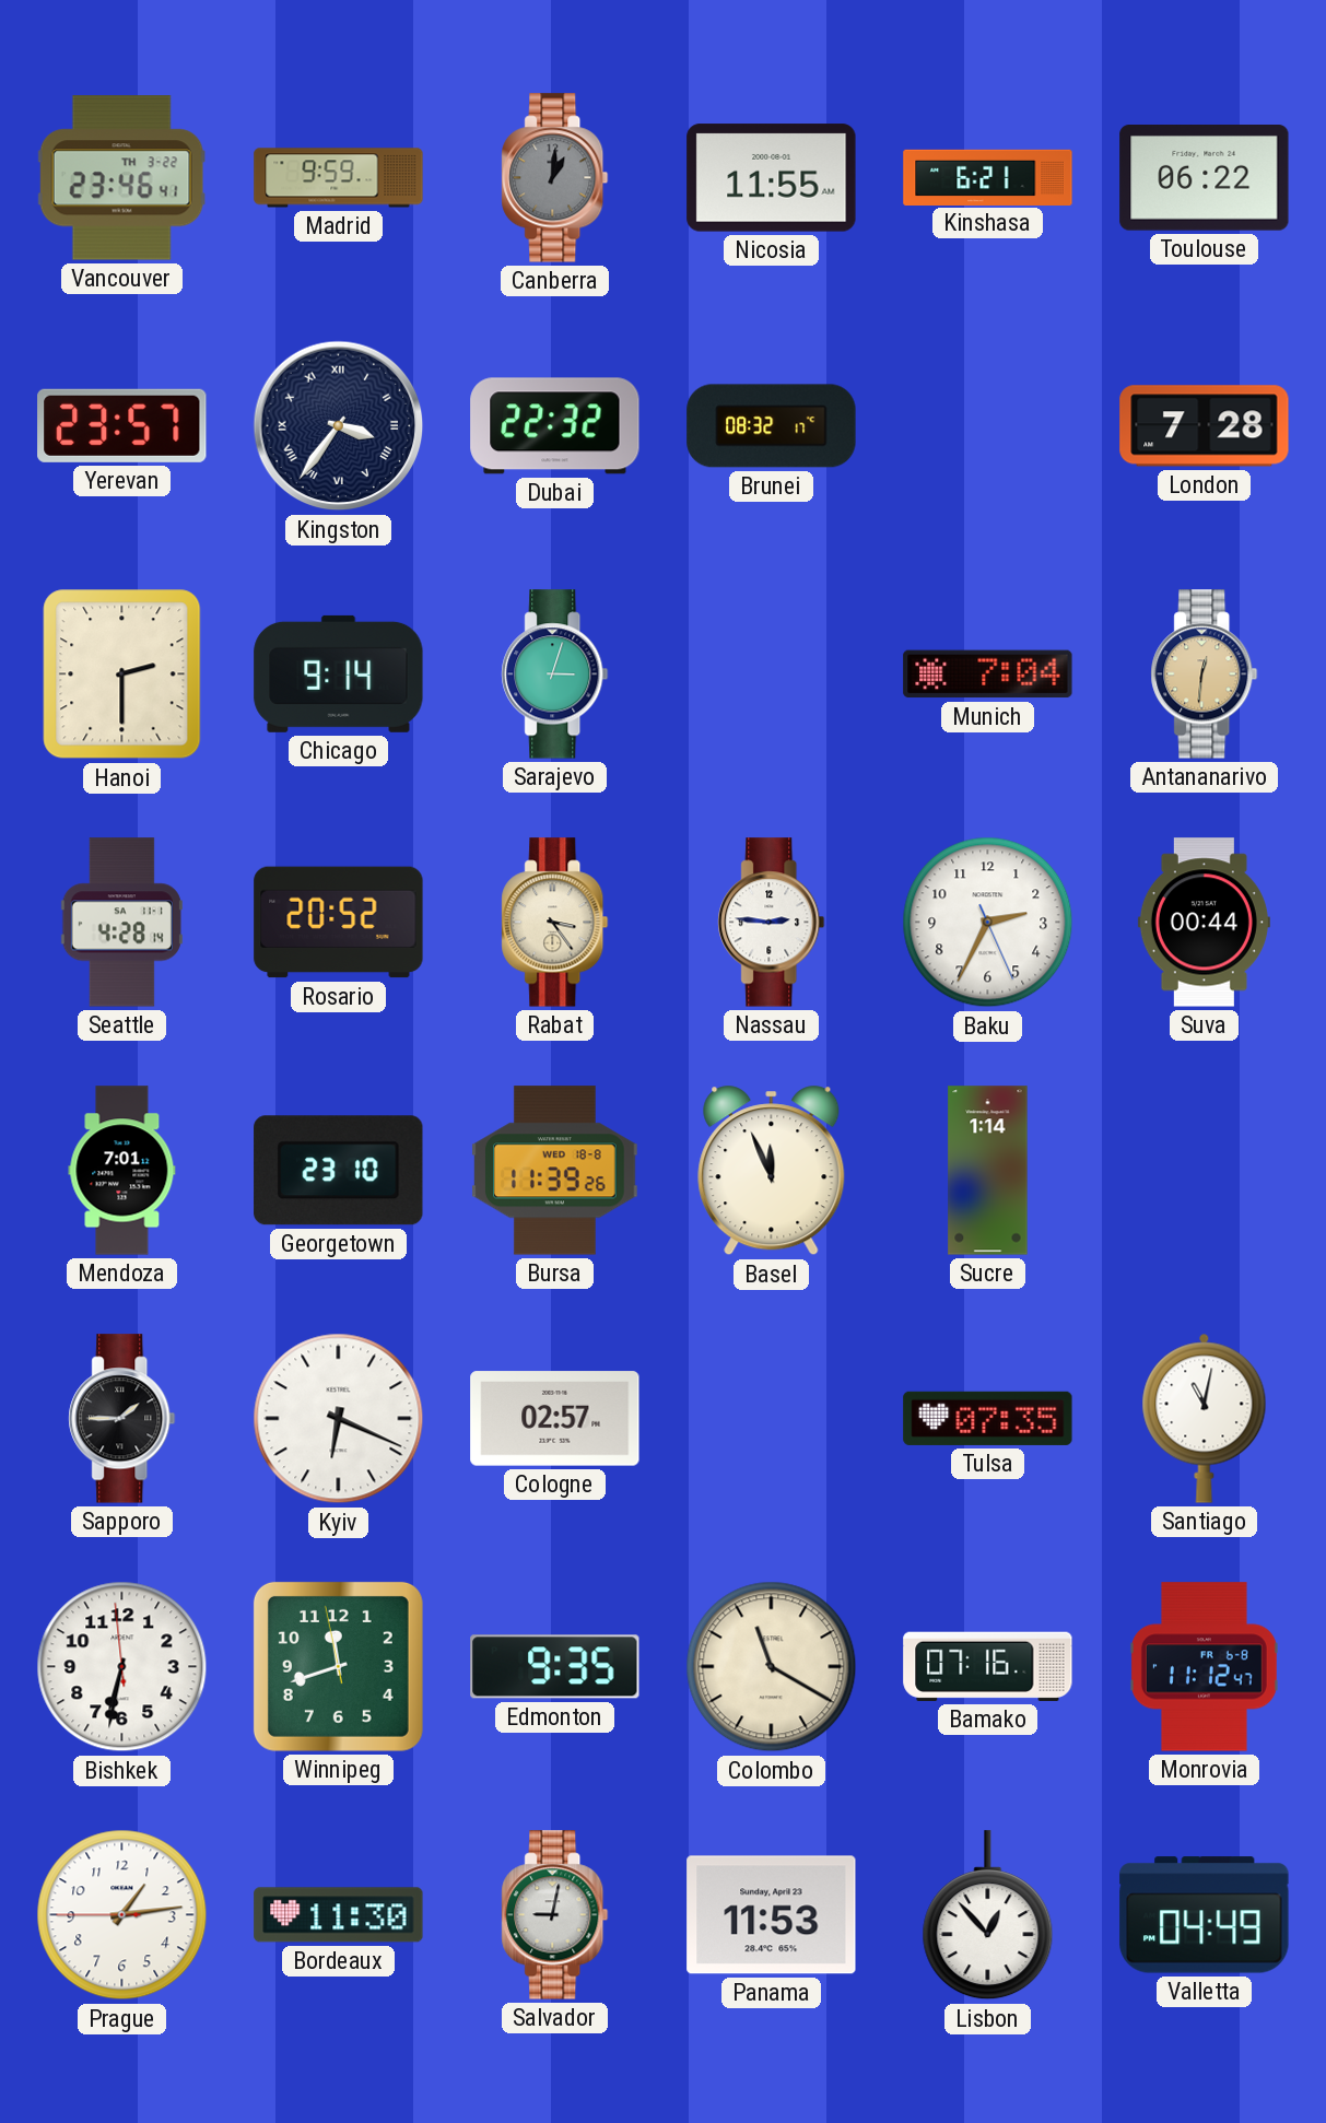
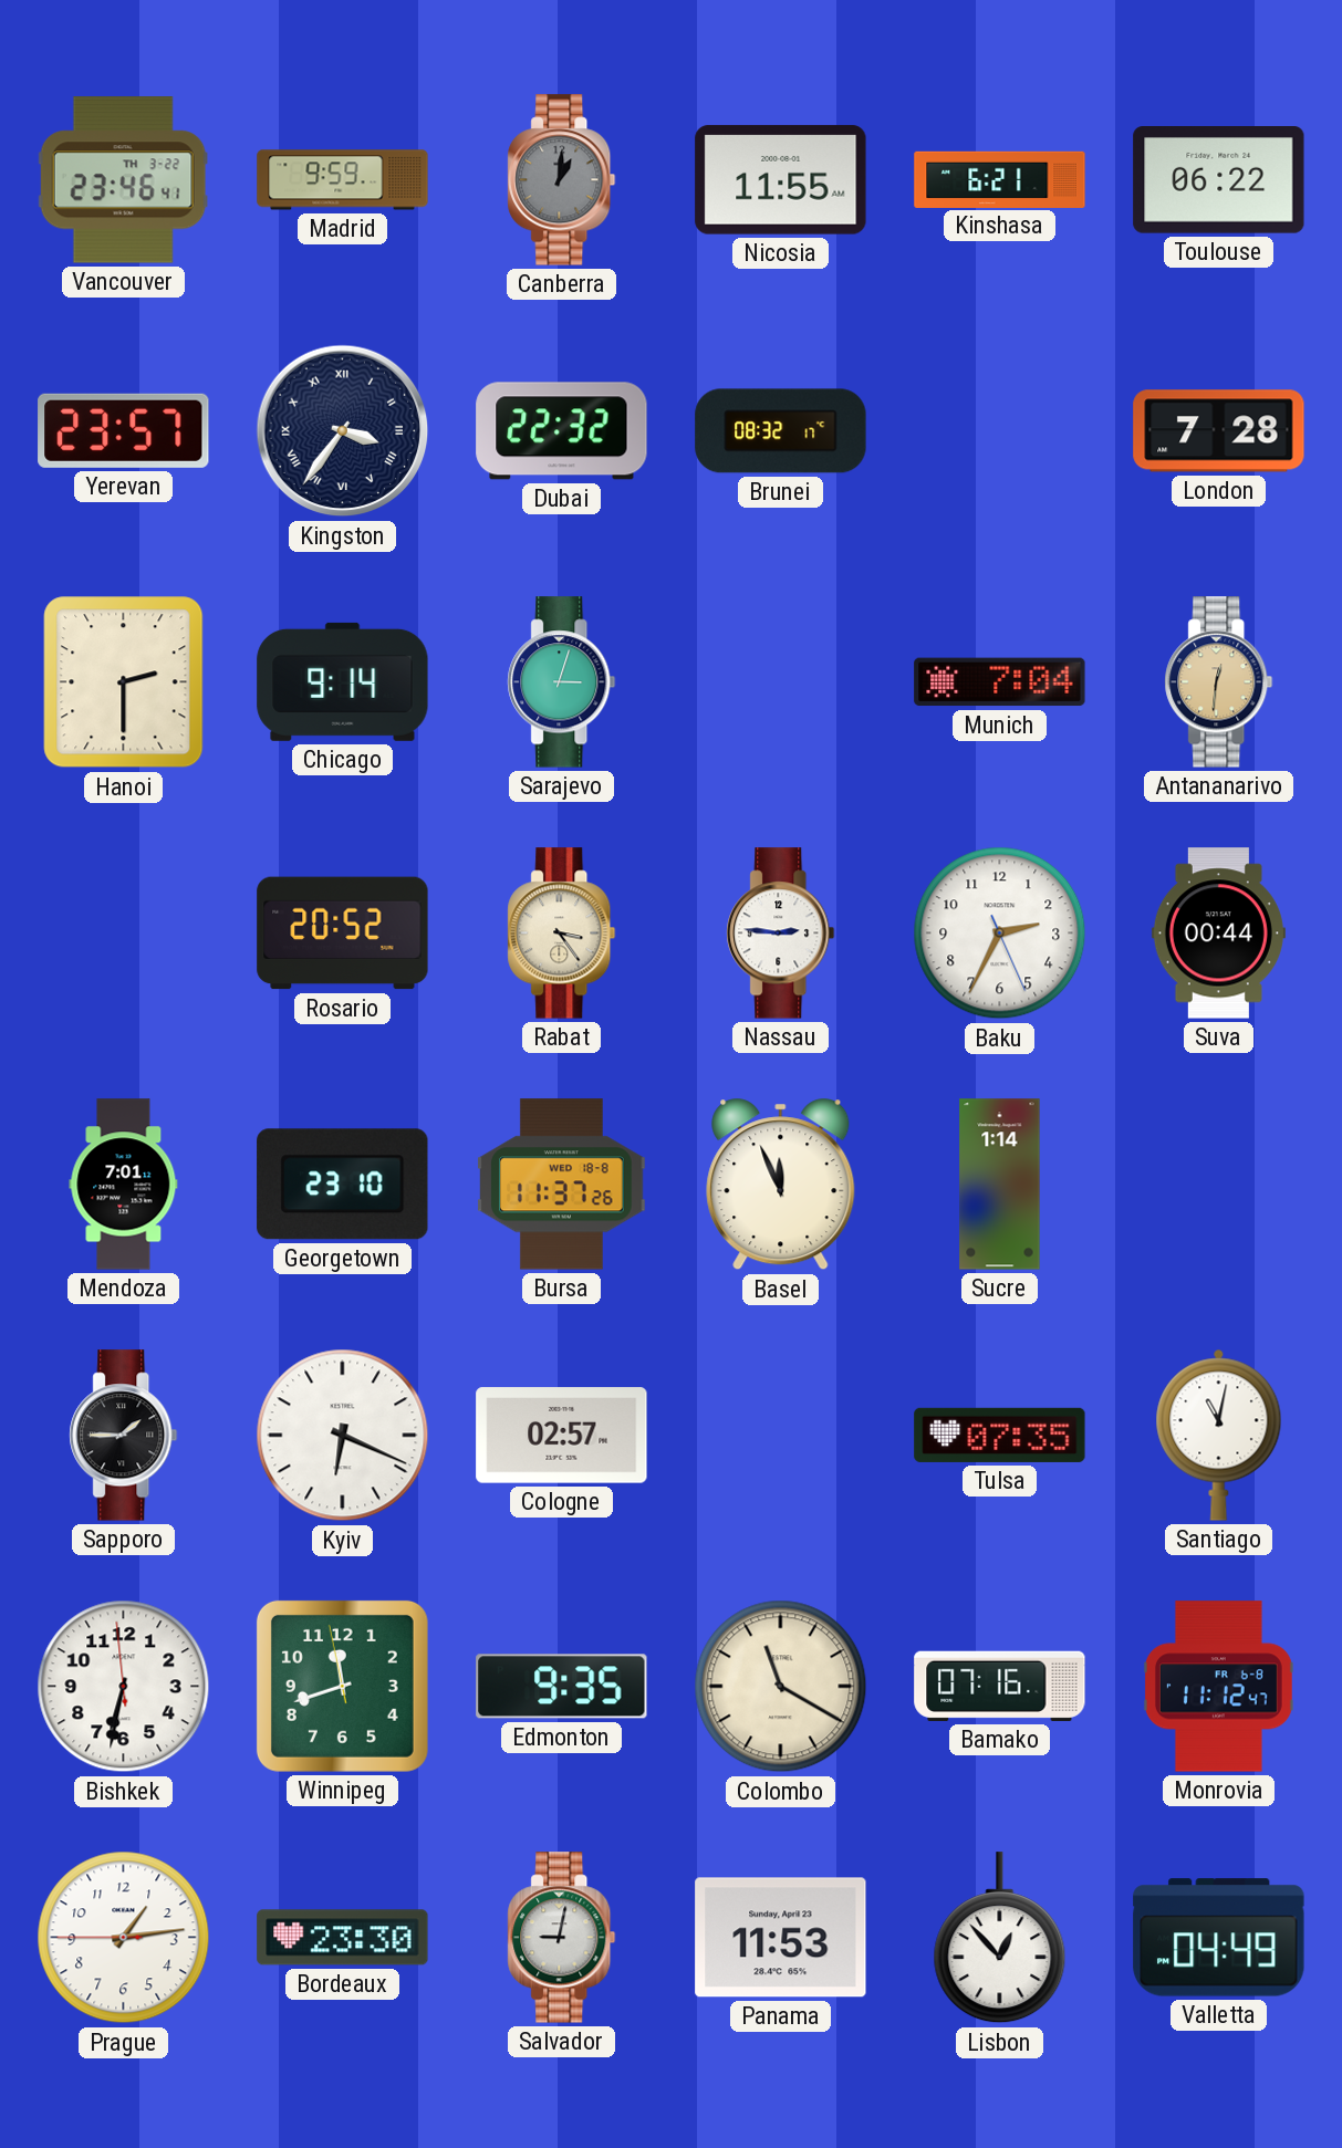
Seattle: 4:28 -> none
Bursa: 11:39 -> 11:37
Bordeaux: 11:30 -> 23:30
